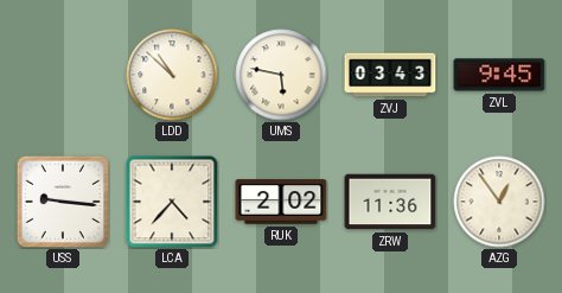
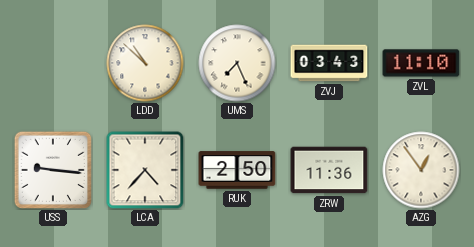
UMS: 5:47 -> 7:26
ZVL: 9:45 -> 11:10
RUK: 2:02 -> 2:50
